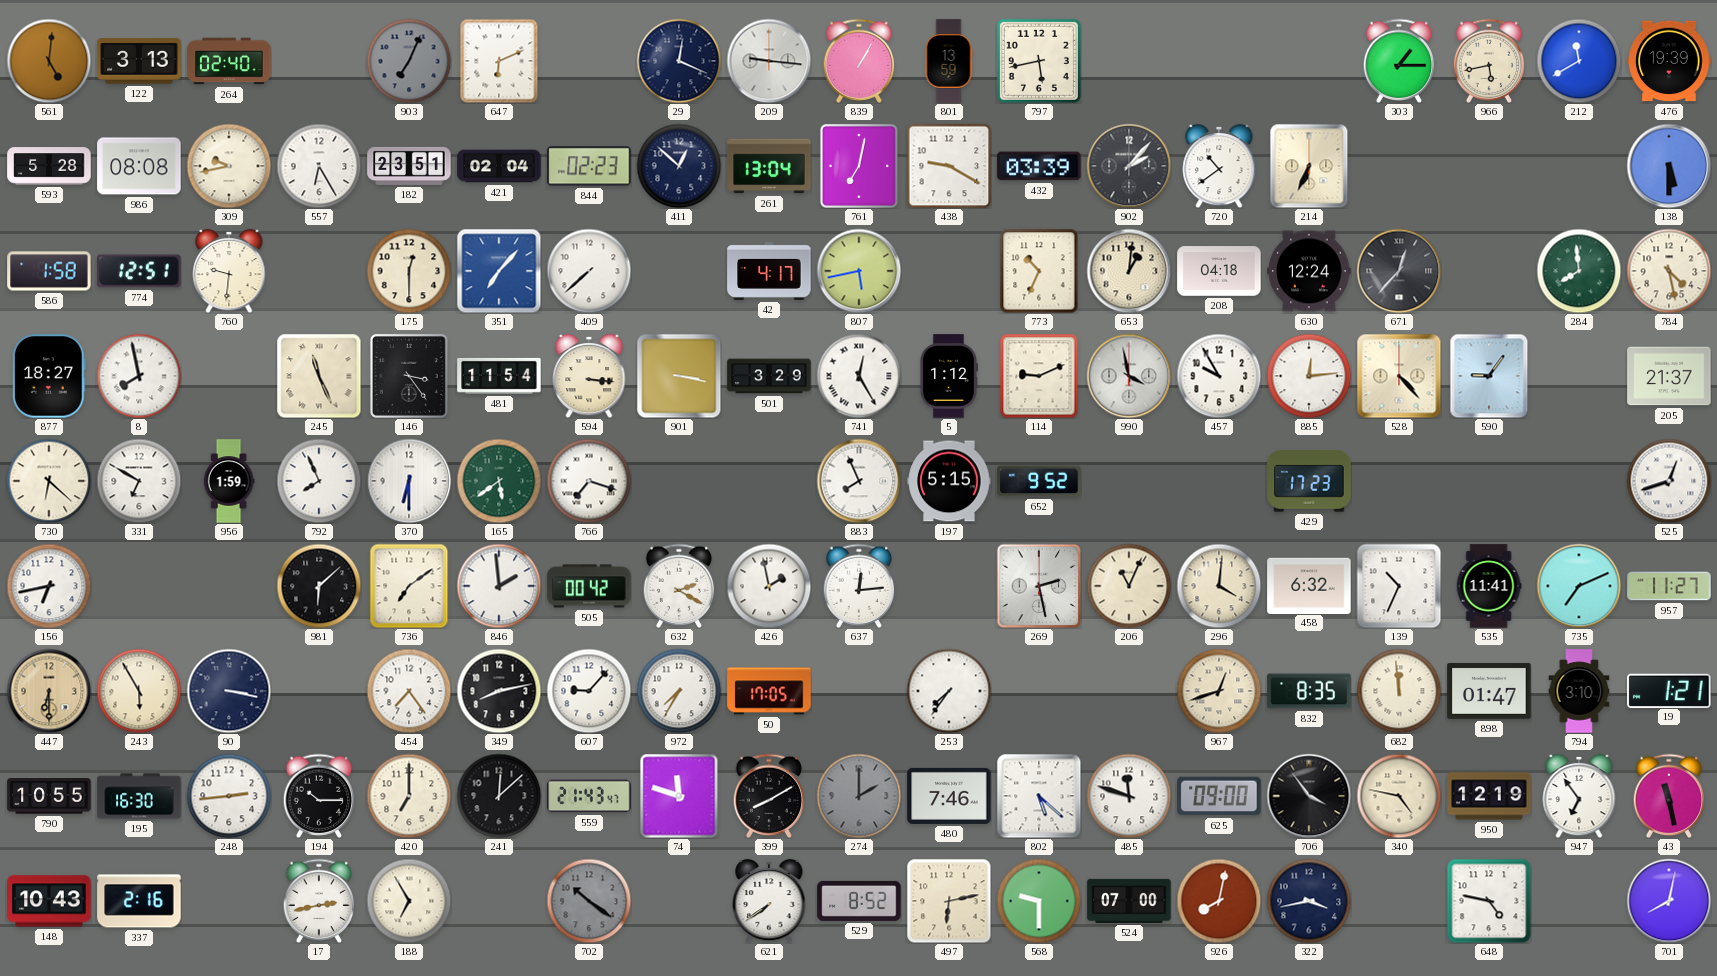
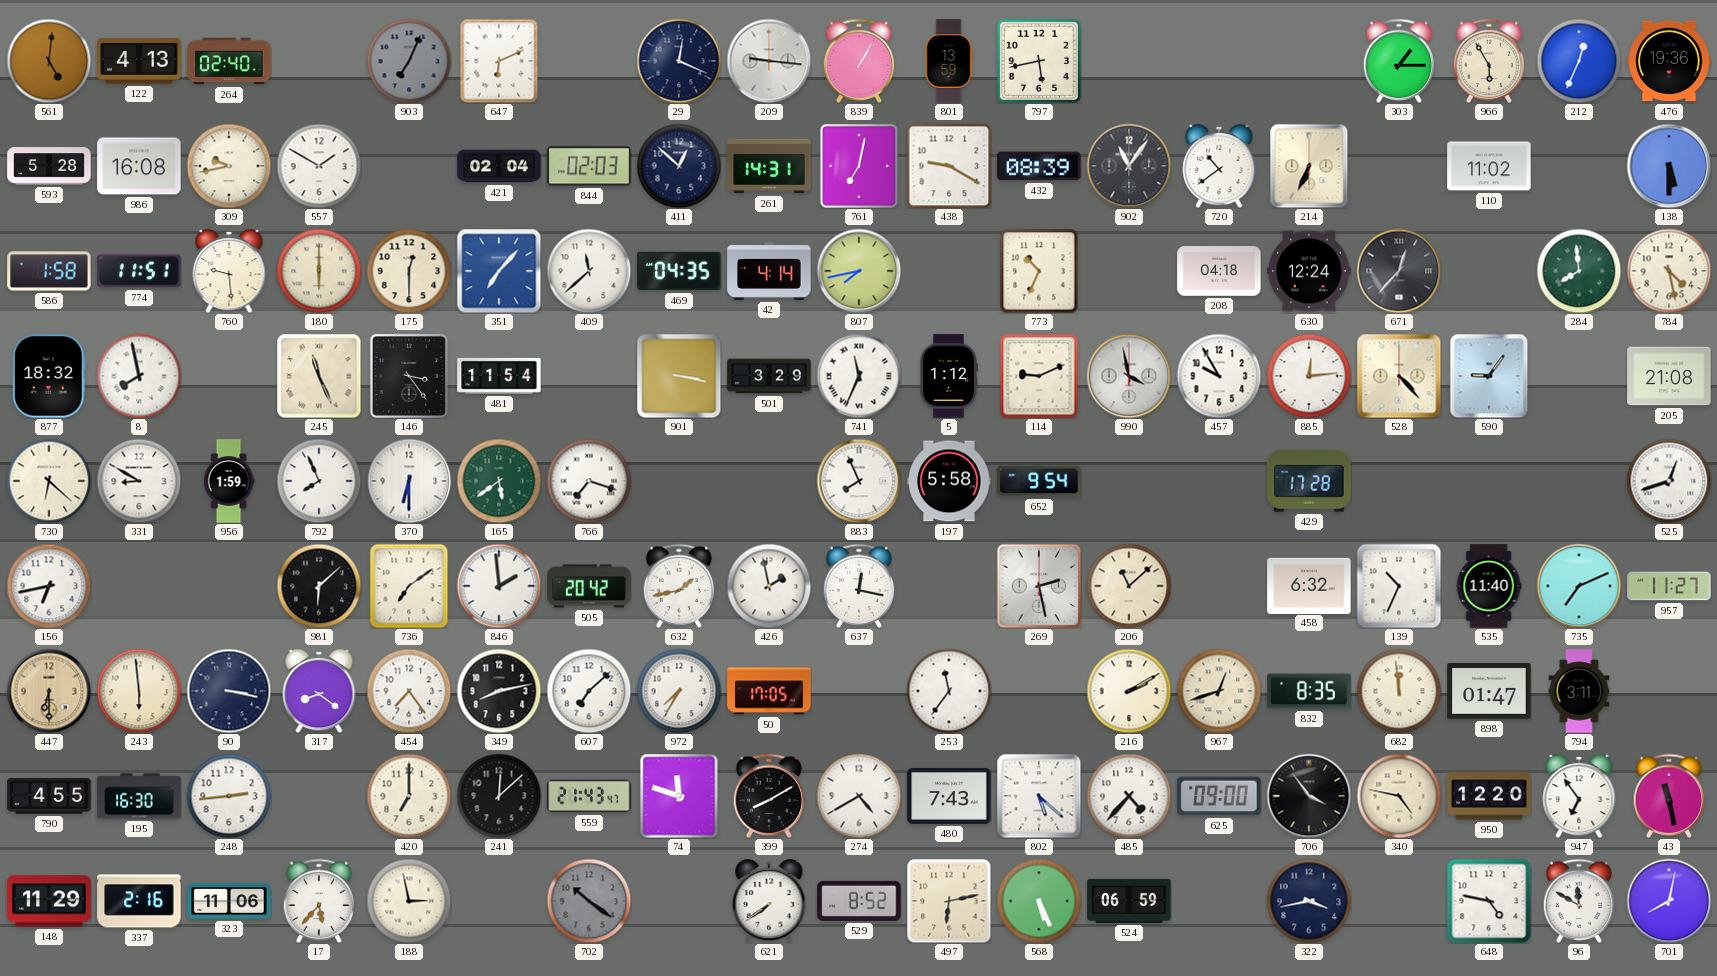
122: 3:13 -> 4:13
966: 5:43 -> 5:55
212: 11:40 -> 12:34
476: 19:39 -> 19:36
986: 08:08 -> 16:08
557: 6:25 -> 1:50
182: 23:51 -> none
844: 02:23 -> 02:03
261: 13:04 -> 14:31
432: 03:39 -> 08:39
902: 2:07 -> 11:06
110: none -> 11:02
774: 12:51 -> 11:51
760: 9:31 -> 9:29
180: none -> 6:00
409: 7:38 -> 11:38
469: none -> 04:35
42: 4:17 -> 4:14
807: 5:43 -> 7:43
653: 1:01 -> none
877: 18:27 -> 18:32
594: 3:16 -> none
741: 12:25 -> 11:34
205: 21:37 -> 21:08
331: 6:50 -> 8:50
197: 5:15 -> 5:58
652: 9:52 -> 9:54
429: 17:23 -> 17:28
505: 00:42 -> 20:42
632: 2:20 -> 1:43
637: 12:14 -> 12:17
206: 11:04 -> 11:08
296: 4:01 -> none
535: 11:41 -> 11:40
243: 5:55 -> 5:59
317: none -> 8:21
607: 9:07 -> 7:08
253: 7:36 -> 11:36
216: none -> 2:10
794: 3:10 -> 3:11
19: 1:21 -> none
790: 10:55 -> 4:55
194: 10:15 -> none
274: 2:00 -> 4:40
274 dial: grey -> white
480: 7:46 -> 7:43
485: 11:48 -> 4:37
950: 12:19 -> 12:20
148: 10:43 -> 11:29
323: none -> 11:06
17: 2:43 -> 5:37
188: 6:55 -> 2:58
568: 9:30 -> 5:26
524: 07:00 -> 06:59
926: 8:02 -> none
96: none -> 11:50
